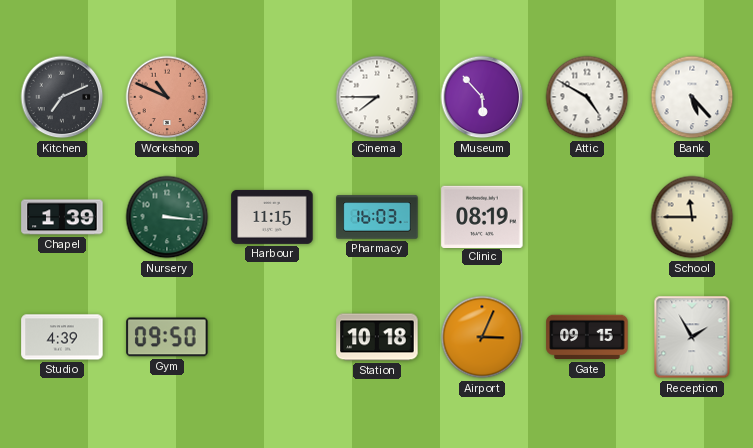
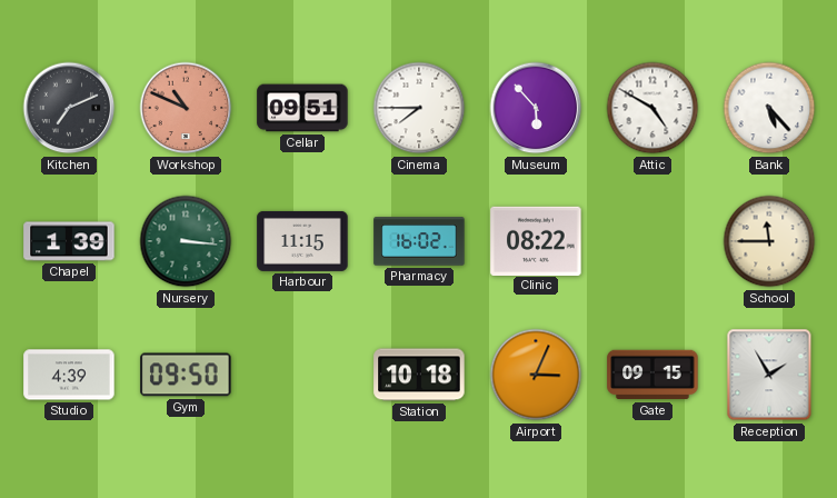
Cellar: none -> 09:51
Pharmacy: 16:03 -> 16:02
Clinic: 08:19 -> 08:22
